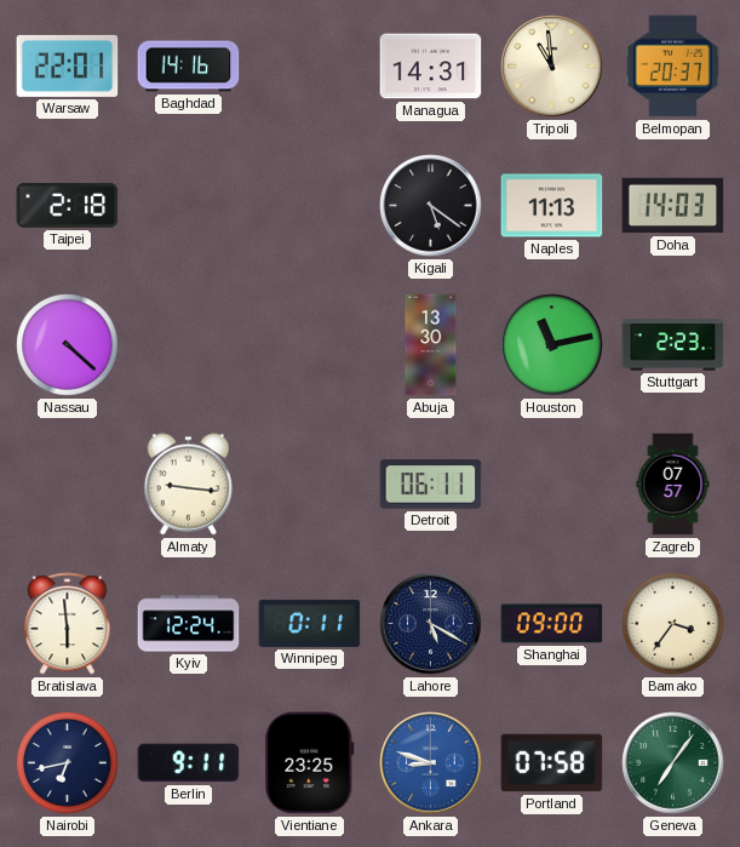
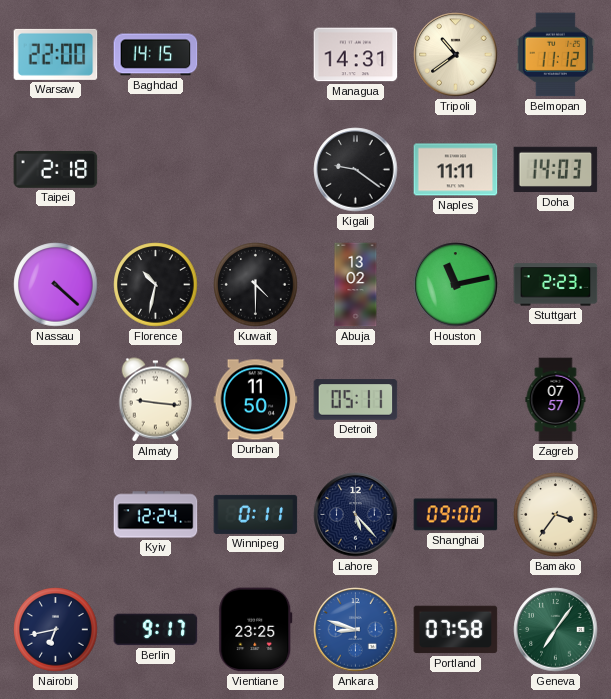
Warsaw: 22:01 -> 22:00
Baghdad: 14:16 -> 14:15
Tripoli: 10:59 -> 10:39
Belmopan: 20:37 -> 11:12
Kigali: 5:21 -> 9:21
Naples: 11:13 -> 11:11
Florence: none -> 10:32
Kuwait: none -> 4:30
Abuja: 13:30 -> 13:02
Durban: none -> 11:50
Detroit: 06:11 -> 05:11
Bratislava: 5:59 -> none
Lahore: 5:20 -> 5:23
Berlin: 9:11 -> 9:17
